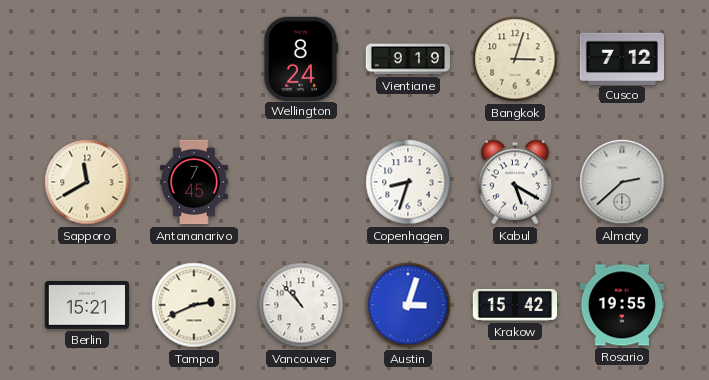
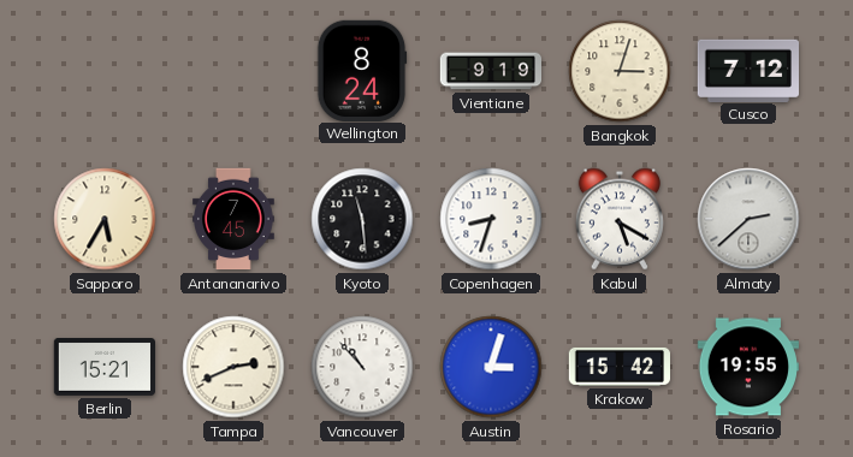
Sapporo: 11:40 -> 5:35
Kyoto: none -> 11:29
